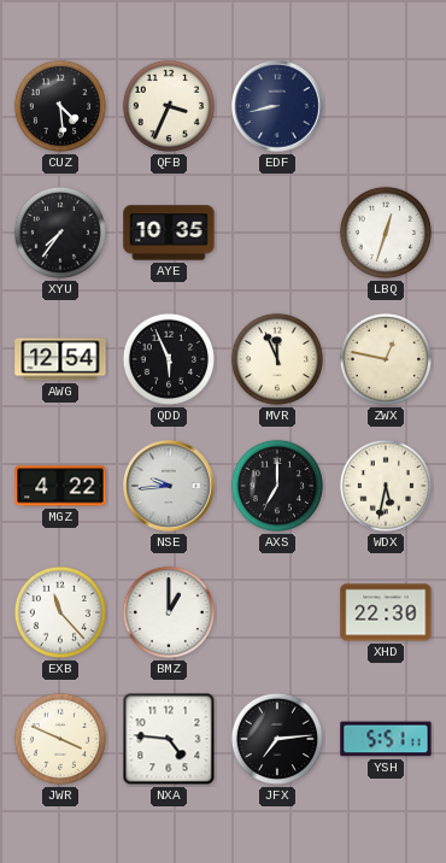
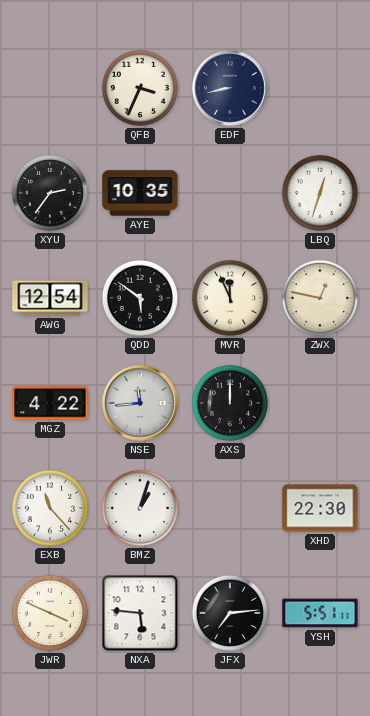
CUZ: 4:29 -> none
XYU: 7:36 -> 2:36
QDD: 5:56 -> 5:51
NSE: 9:44 -> 11:44
AXS: 7:00 -> 12:00
WDX: 5:32 -> none
BMZ: 1:00 -> 1:03
NXA: 4:46 -> 5:46
